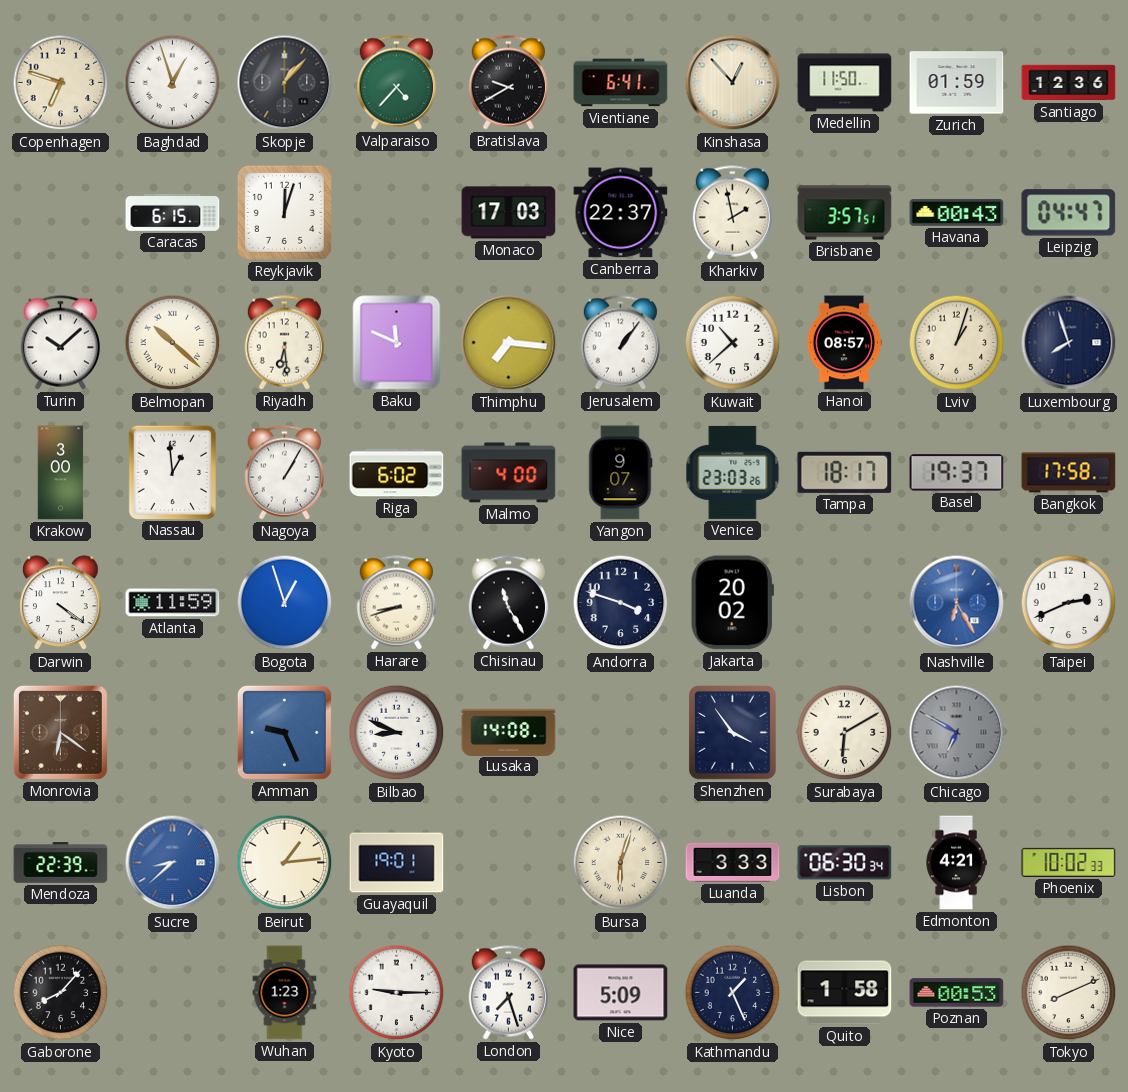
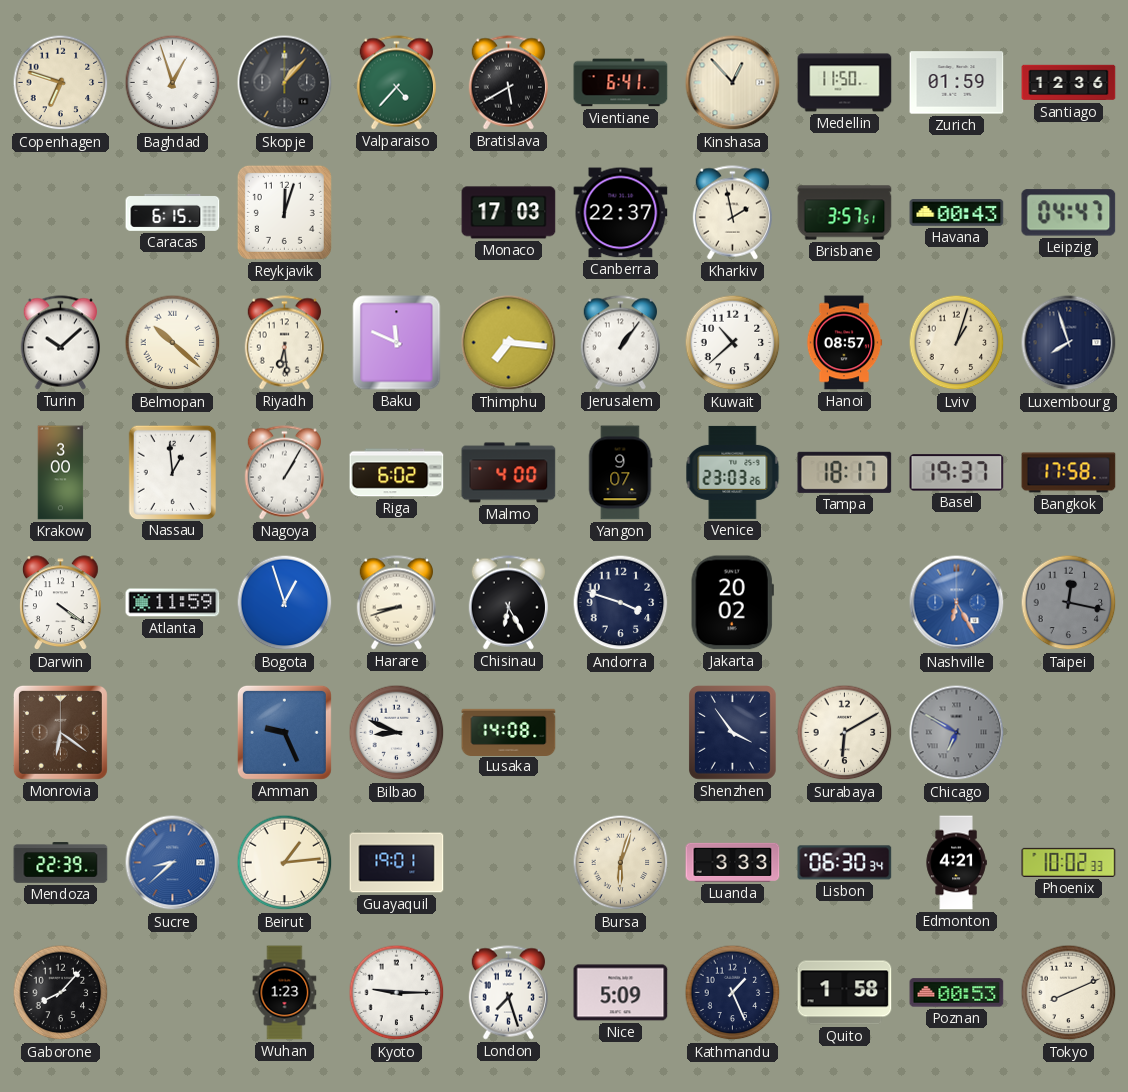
Bratislava: 9:40 -> 5:40
Chisinau: 11:25 -> 6:25
Taipei: 2:41 -> 12:17
Taipei dial: white -> grey
